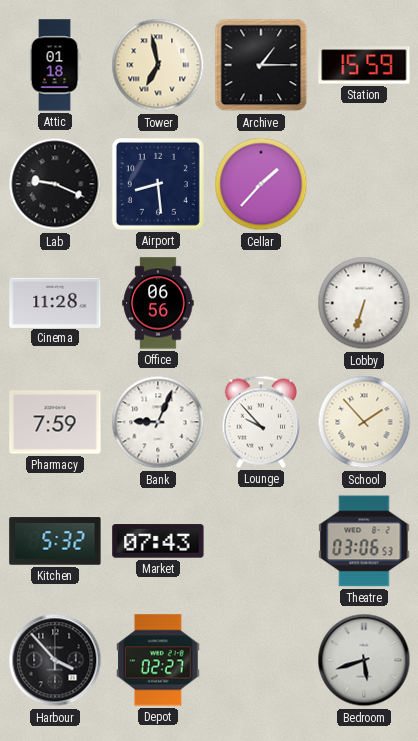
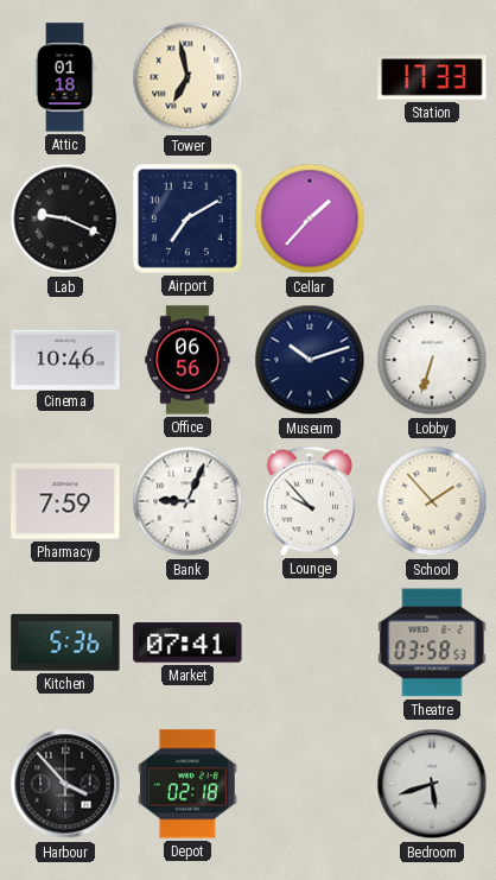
Archive: 1:15 -> none
Station: 15:59 -> 17:33
Airport: 8:29 -> 7:10
Cinema: 11:28 -> 10:46
Museum: none -> 10:12
Kitchen: 5:32 -> 5:36
Market: 07:43 -> 07:41
Theatre: 03:06 -> 03:58
Depot: 02:27 -> 02:18
